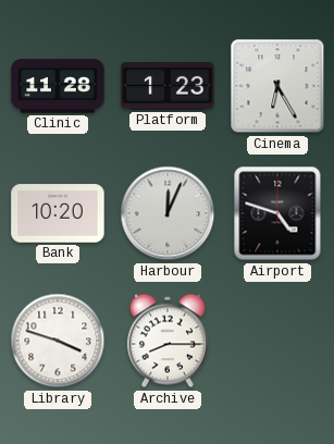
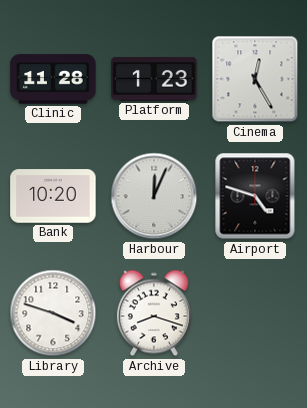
Cinema: 6:25 -> 12:25
Archive: 8:15 -> 8:18
